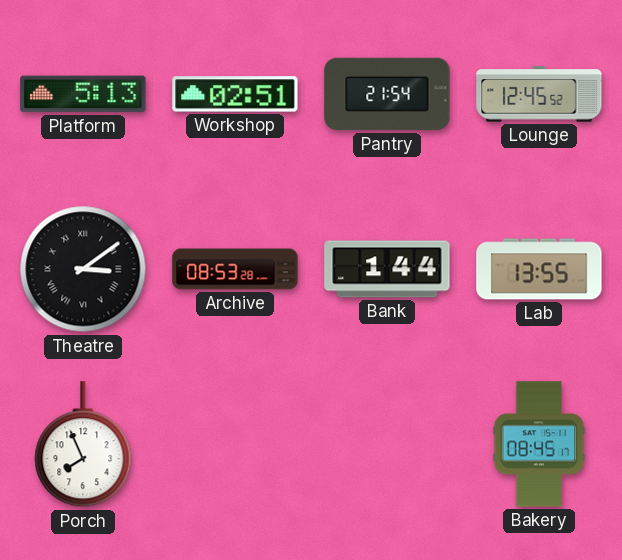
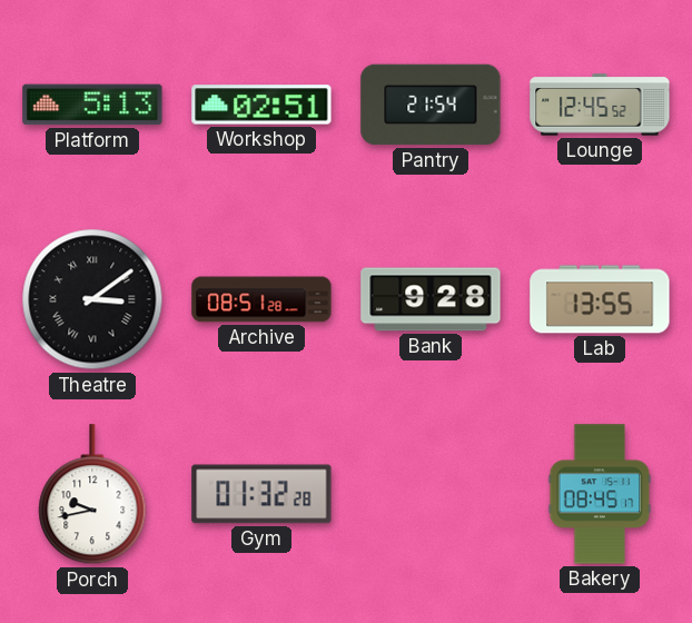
Archive: 08:53 -> 08:51
Bank: 1:44 -> 9:28
Porch: 7:56 -> 9:43
Gym: none -> 01:32
